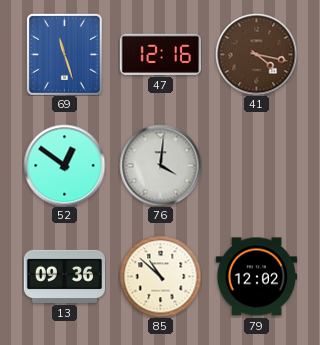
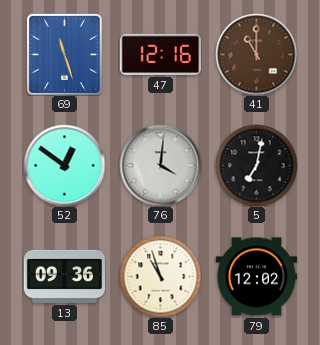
41: 4:17 -> 11:00
5: none -> 7:02
85: 10:52 -> 10:57
